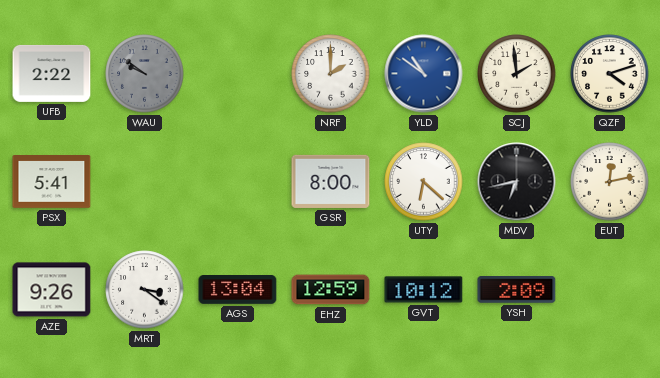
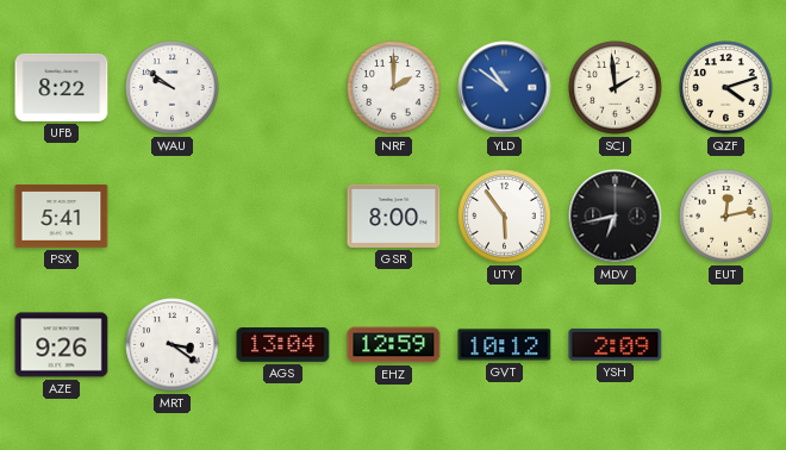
UFB: 2:22 -> 8:22
WAU dial: grey -> white
UTY: 6:22 -> 5:54
